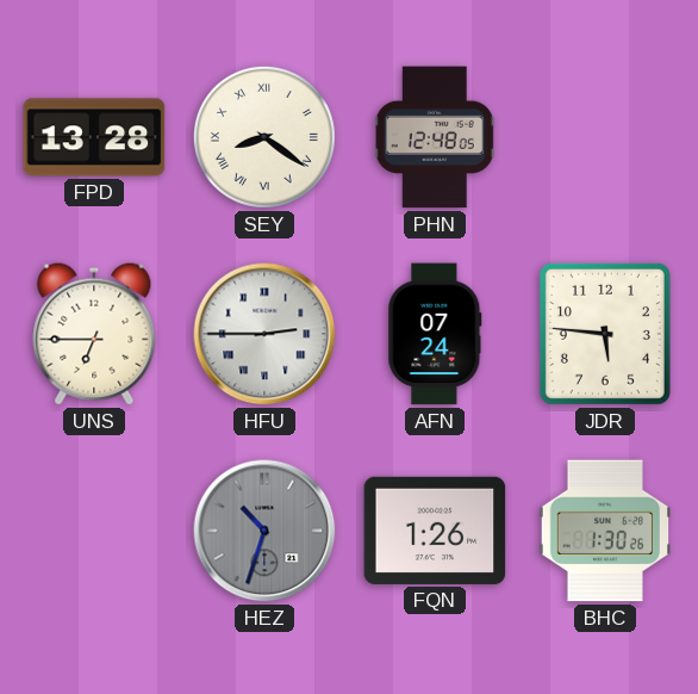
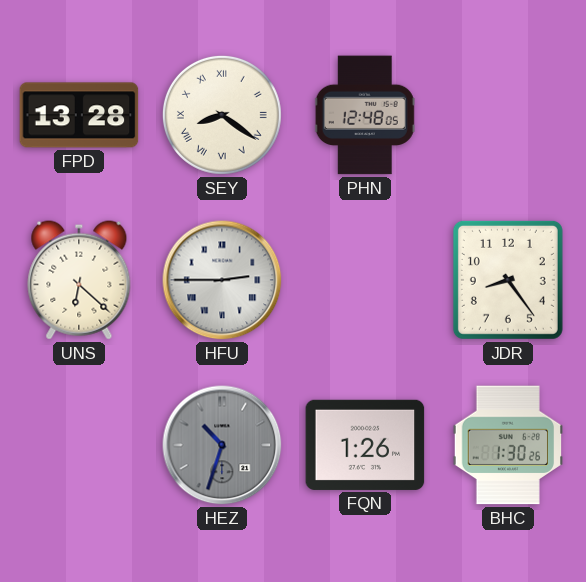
UNS: 6:45 -> 6:22
AFN: 07:24 -> none
JDR: 5:46 -> 8:24
